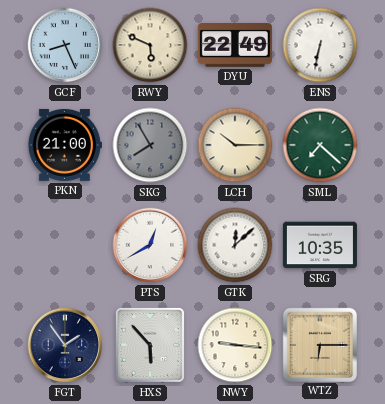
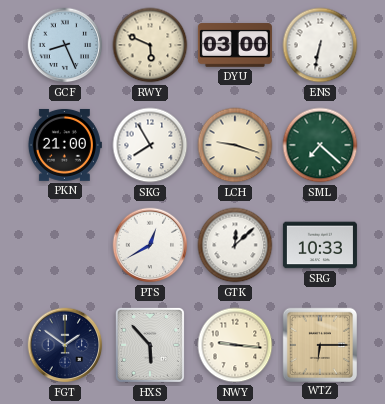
DYU: 22:49 -> 03:00
SKG dial: grey -> white
LCH: 10:15 -> 9:18
SRG: 10:35 -> 10:33
FGT: 1:54 -> 1:51
